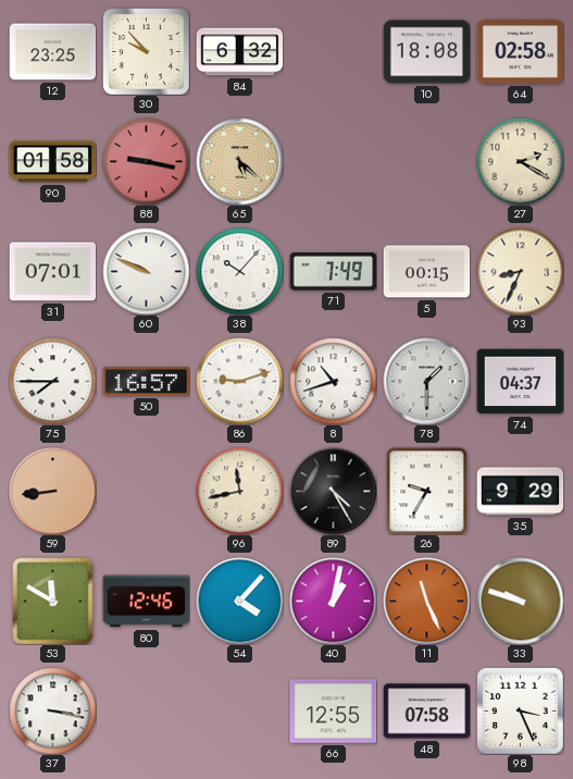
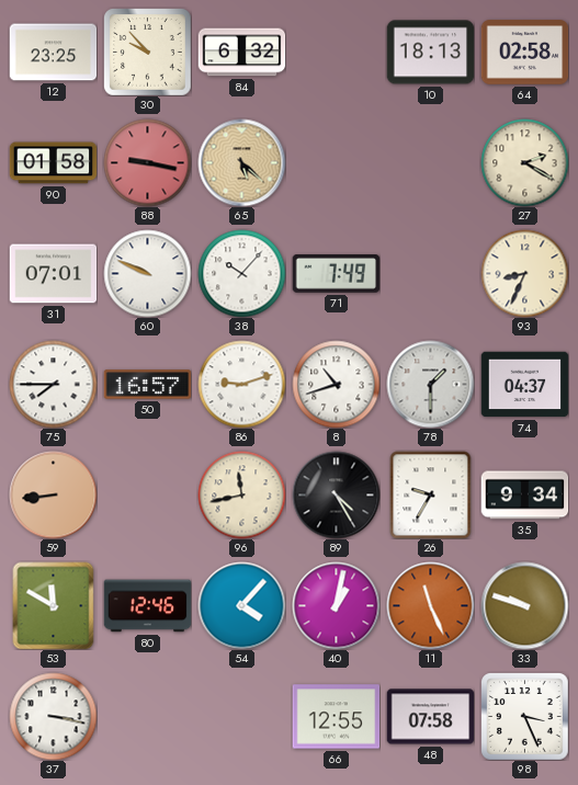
10: 18:08 -> 18:13
5: 00:15 -> none
35: 9:29 -> 9:34
